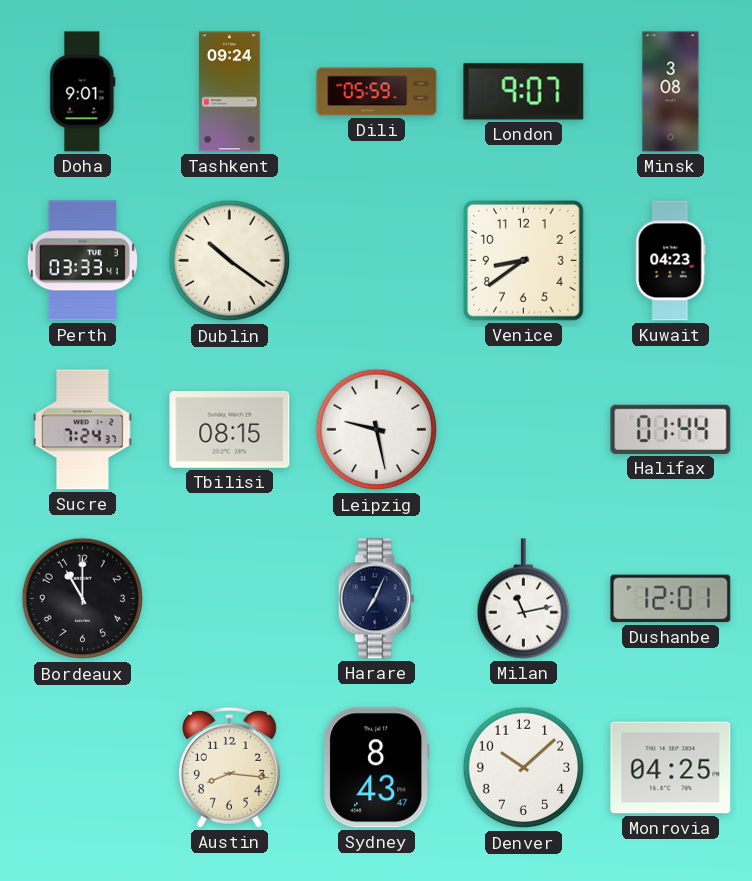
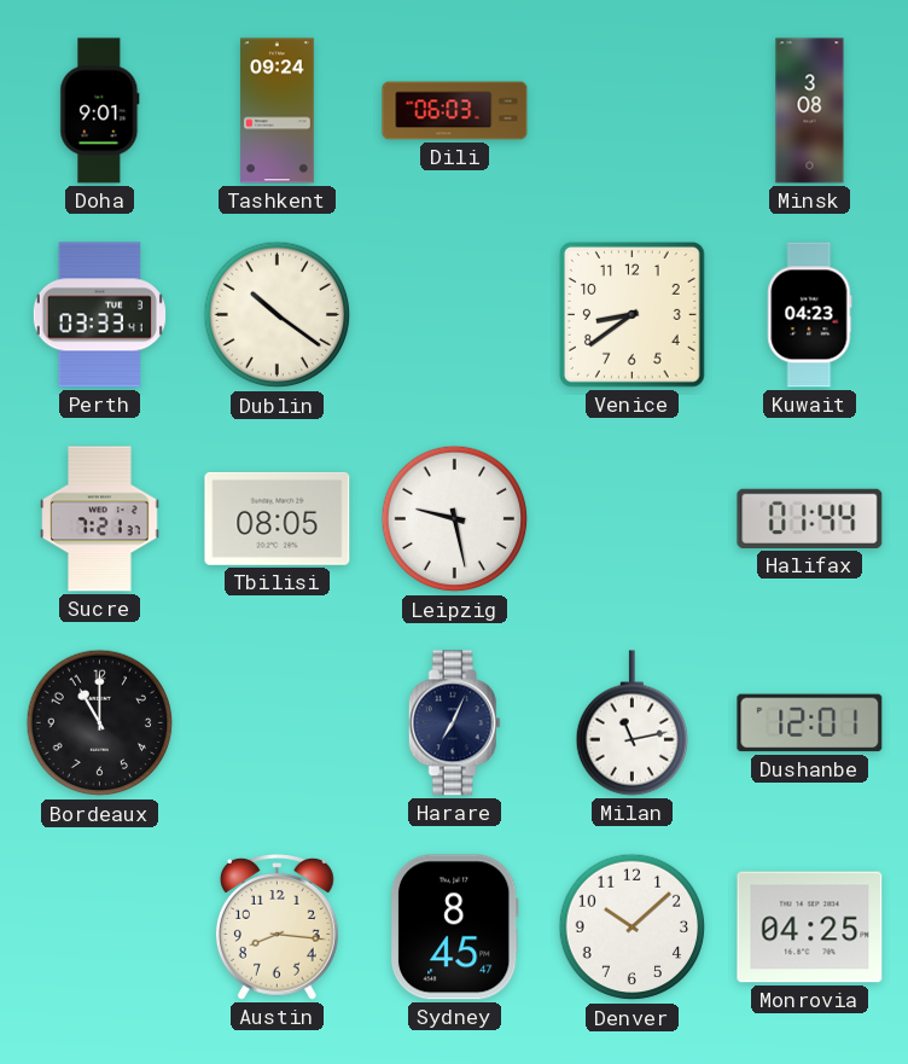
Dili: 05:59 -> 06:03
London: 9:07 -> none
Sucre: 7:24 -> 7:21
Tbilisi: 08:15 -> 08:05
Sydney: 8:43 -> 8:45
